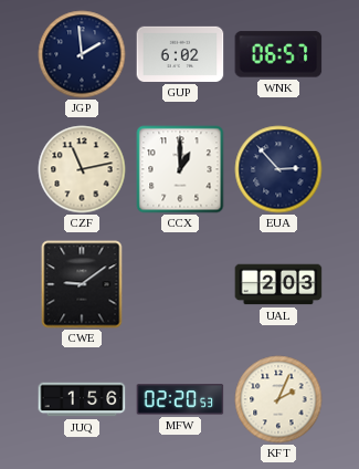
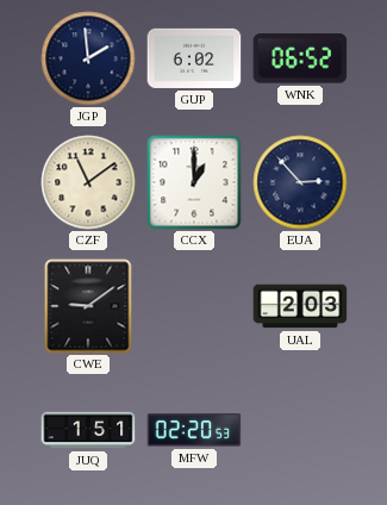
WNK: 06:57 -> 06:52
CZF: 11:13 -> 11:09
JUQ: 1:56 -> 1:51
KFT: 2:04 -> none
